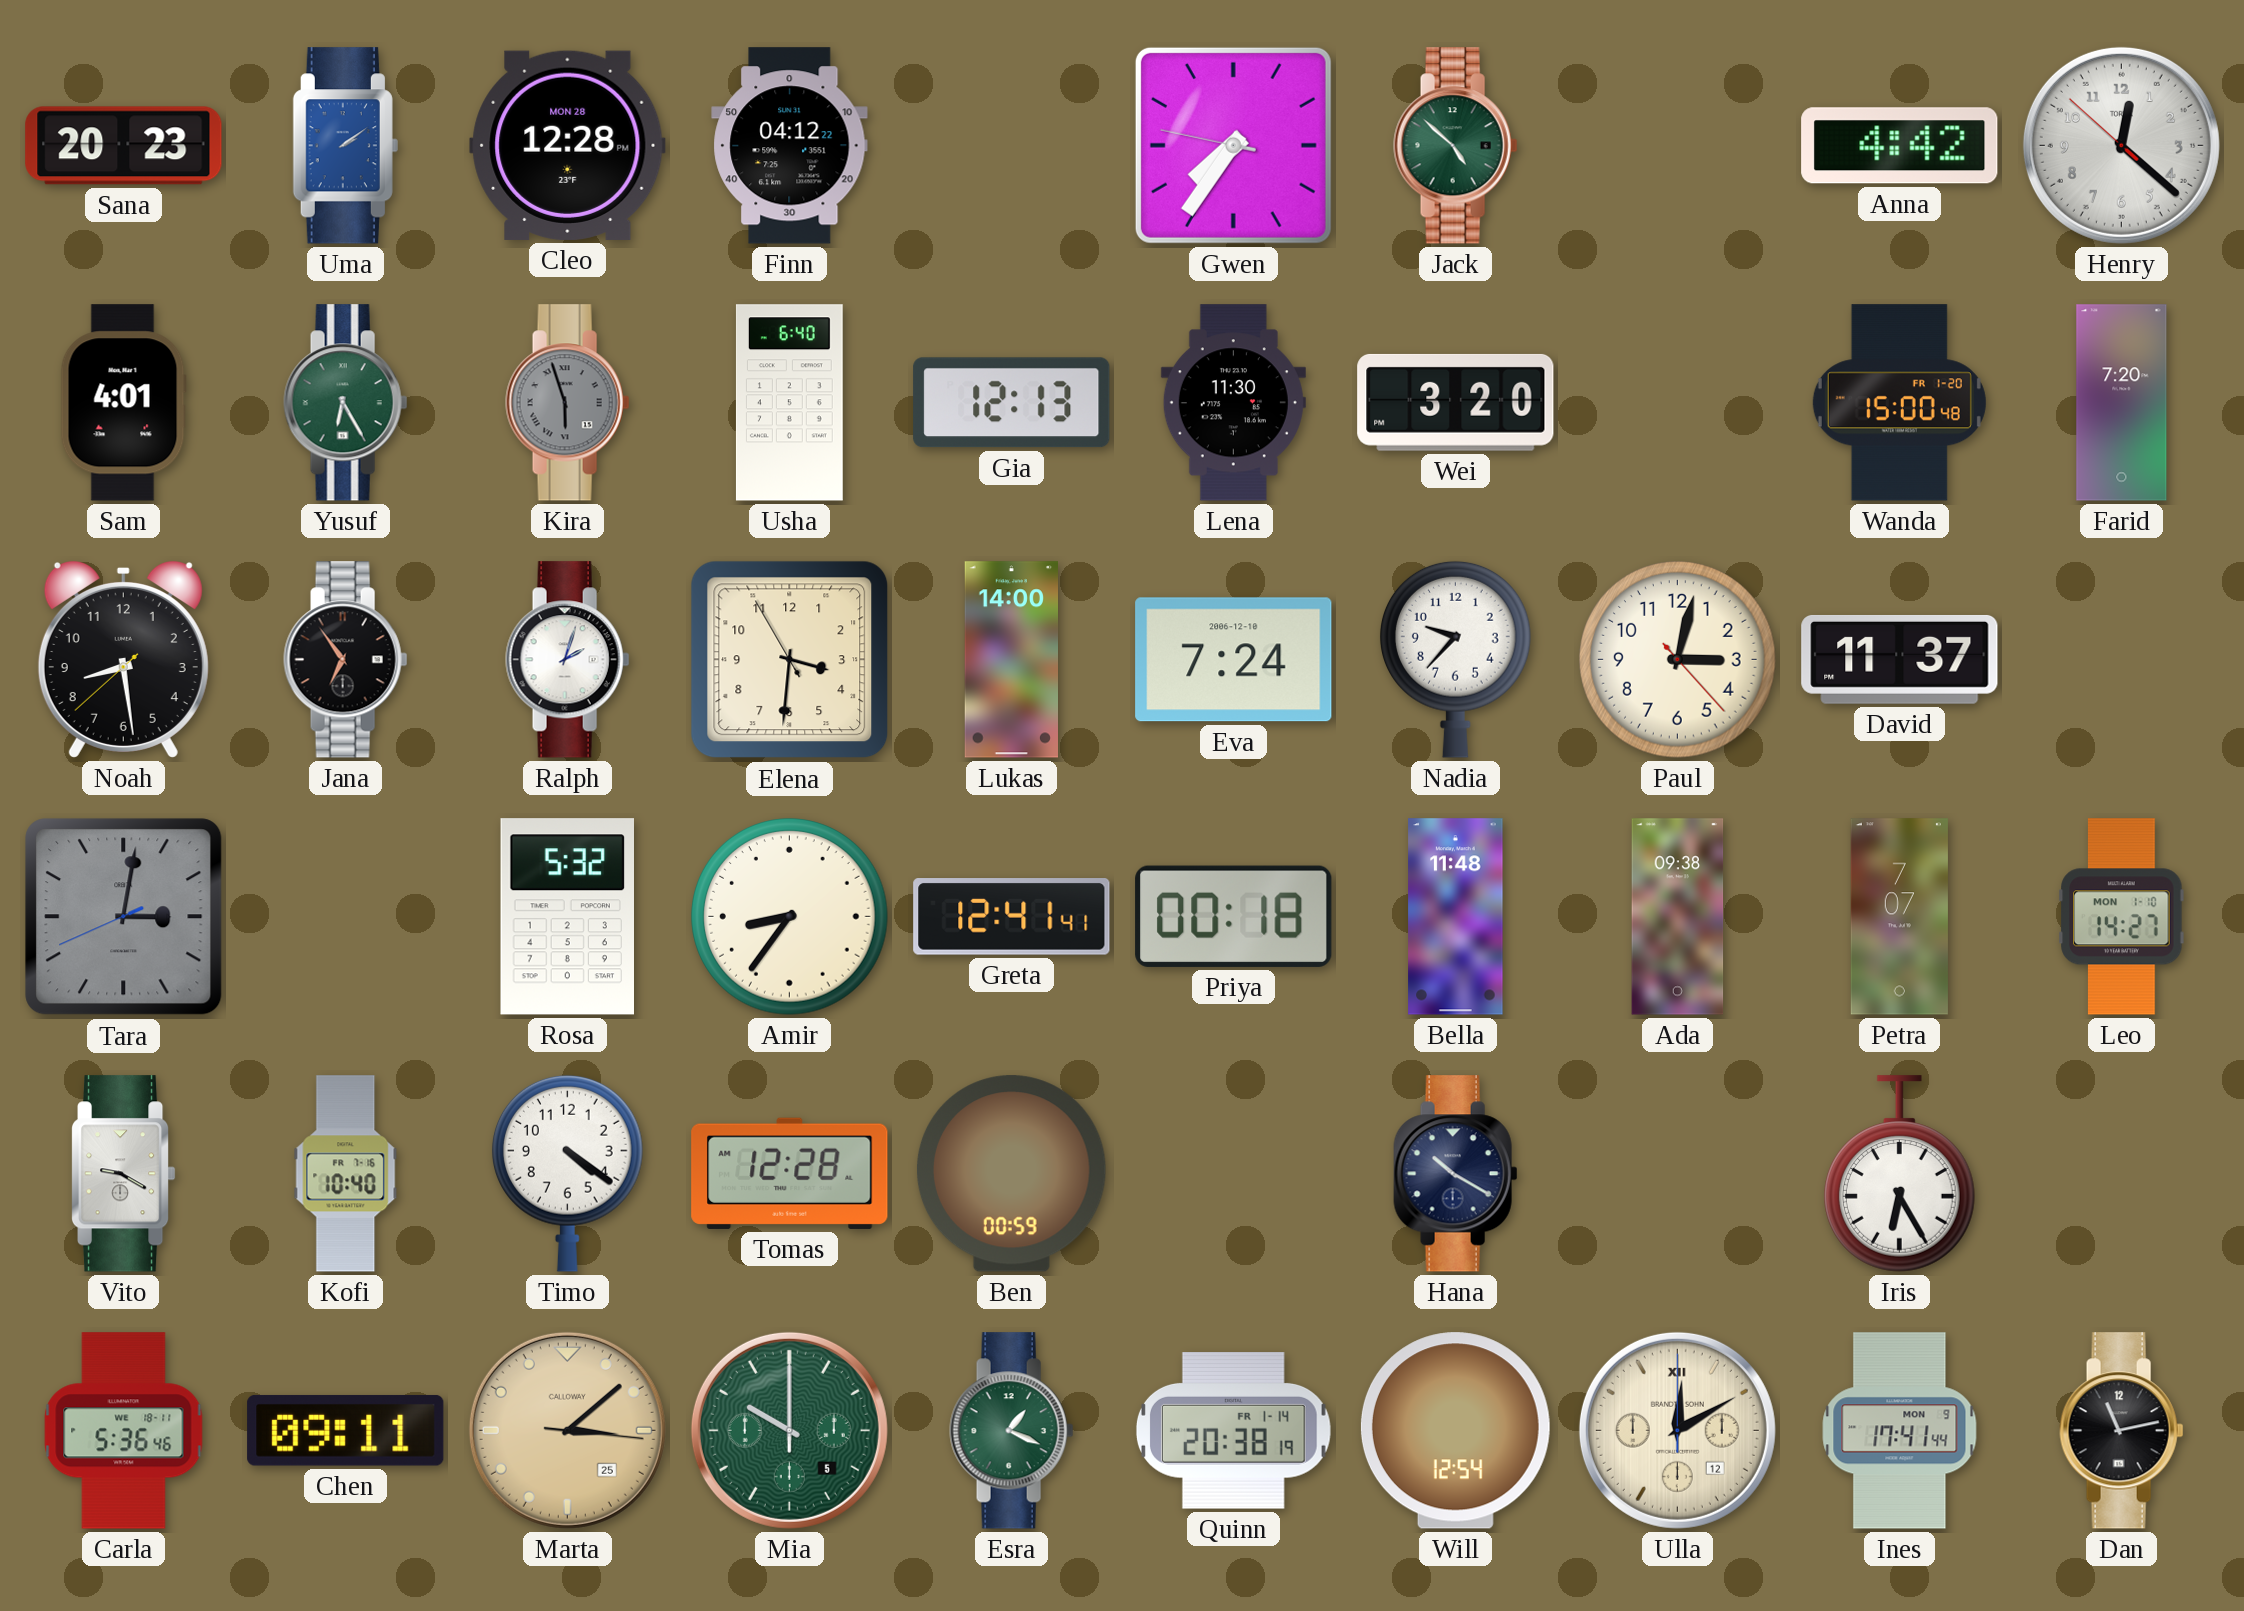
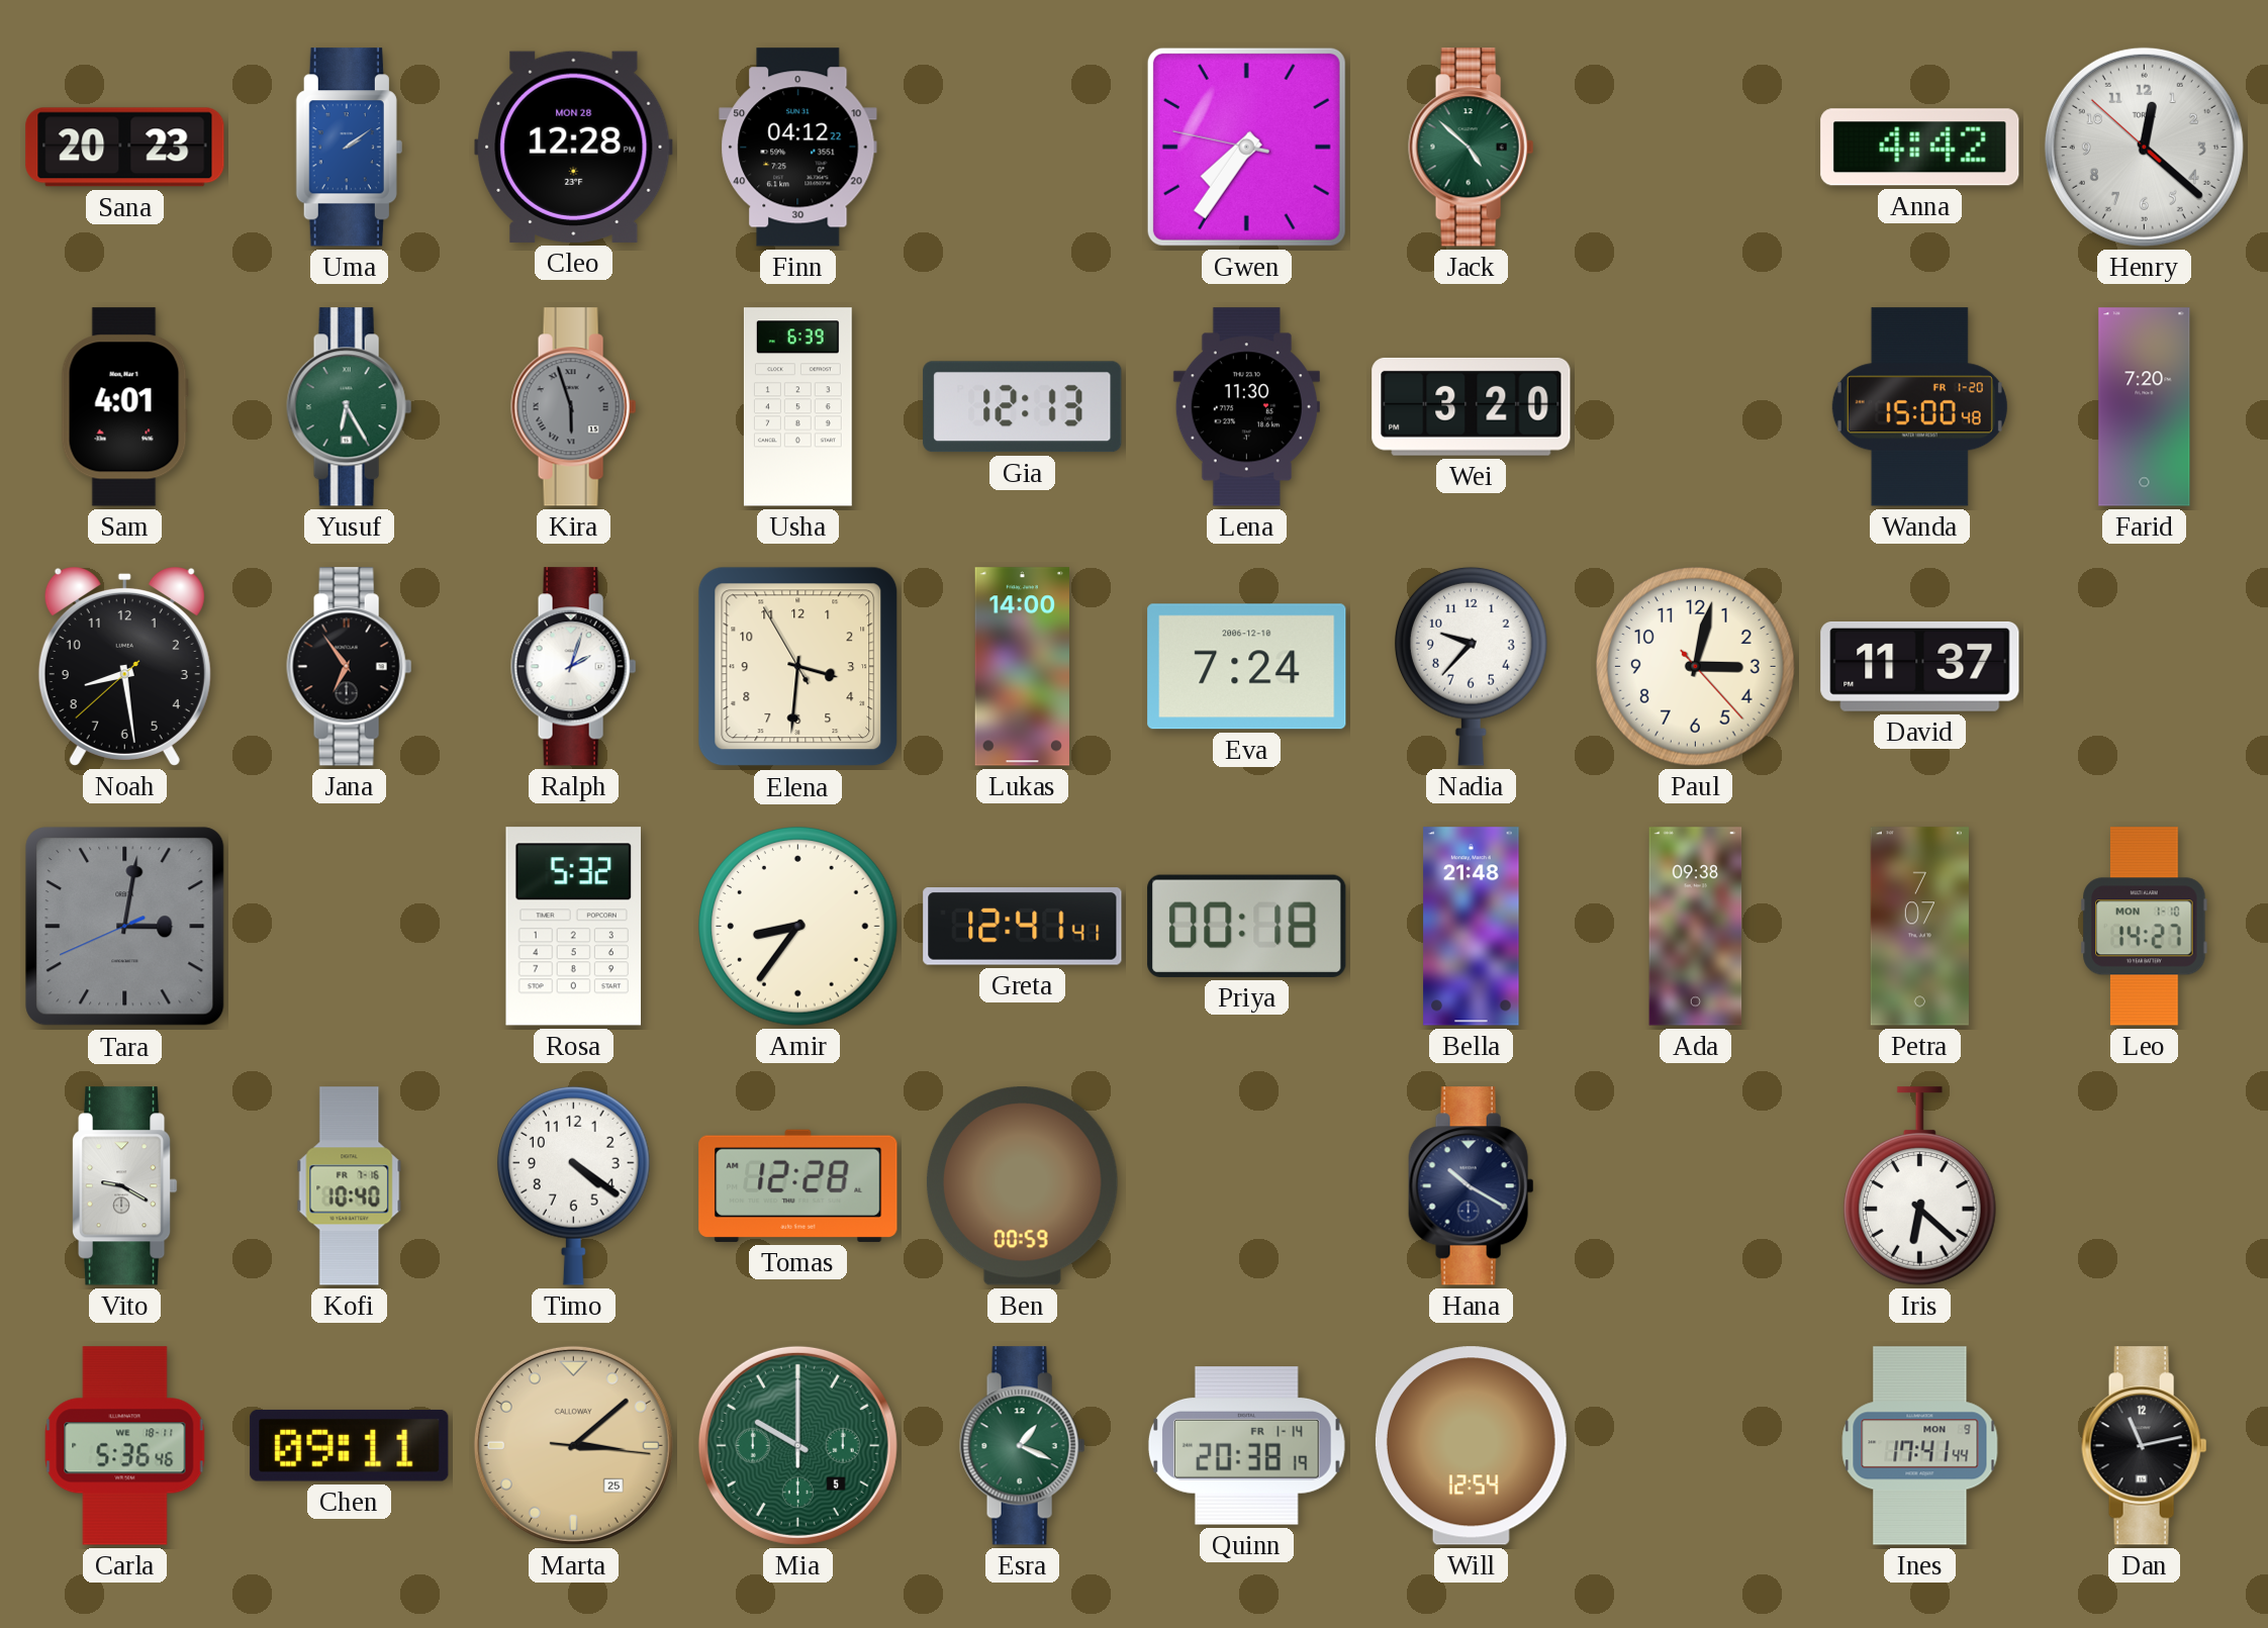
Usha: 6:40 -> 6:39
Bella: 11:48 -> 21:48
Iris: 6:25 -> 6:22
Ulla: 12:10 -> none
